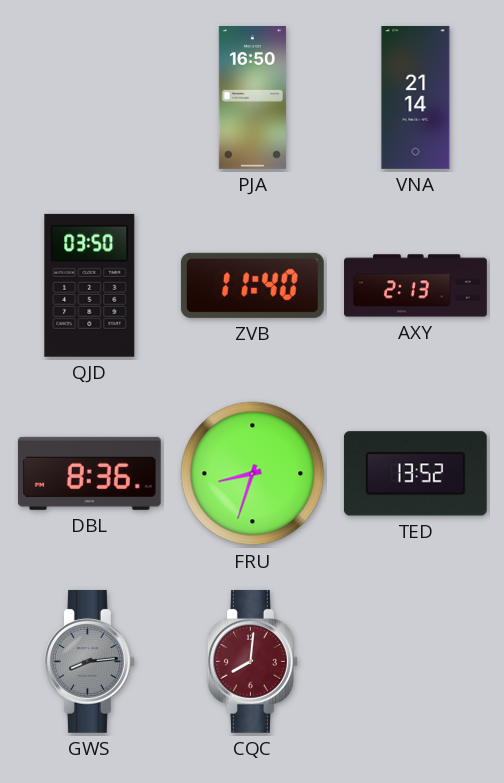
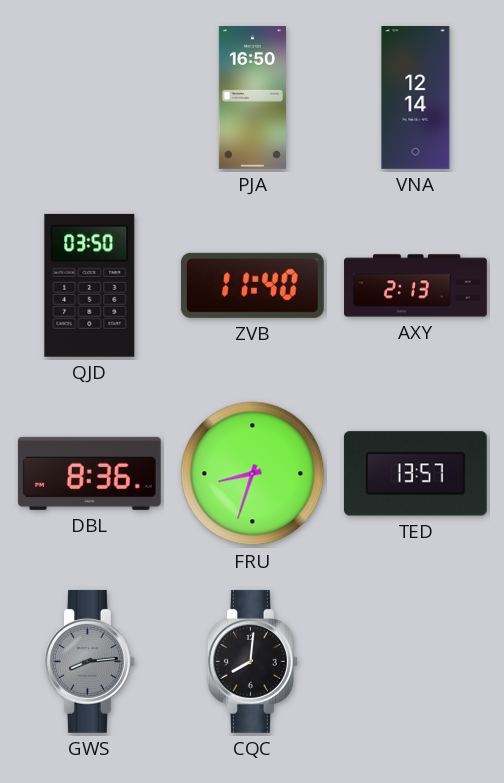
VNA: 21:14 -> 12:14
TED: 13:52 -> 13:57
CQC dial: burgundy -> black
